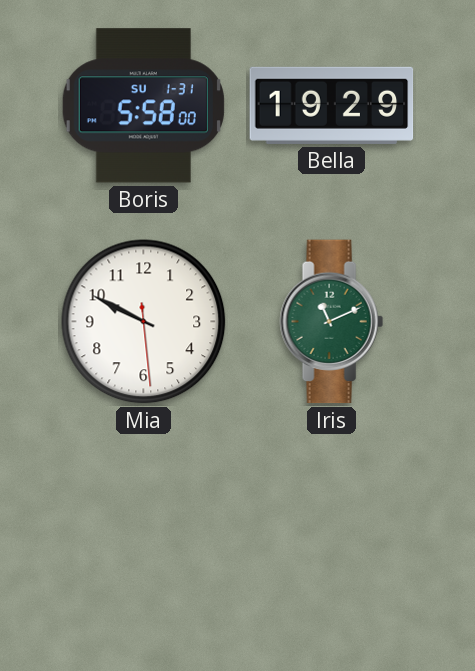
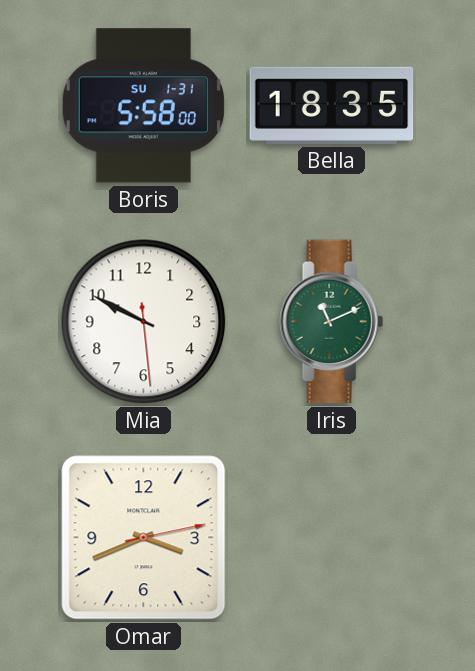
Bella: 19:29 -> 18:35
Omar: none -> 3:41
